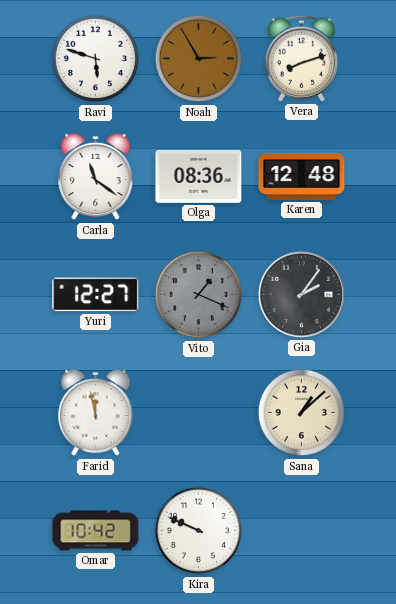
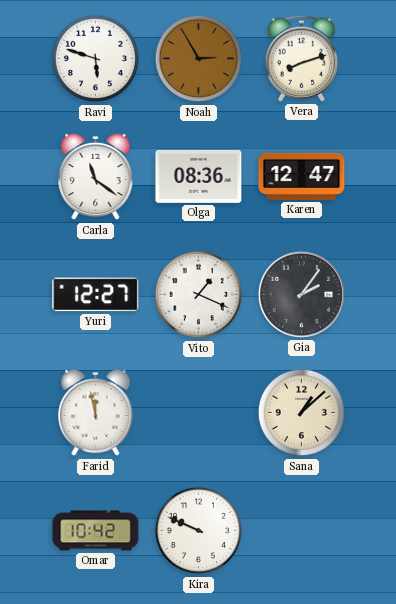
Karen: 12:48 -> 12:47
Vito dial: grey -> white
